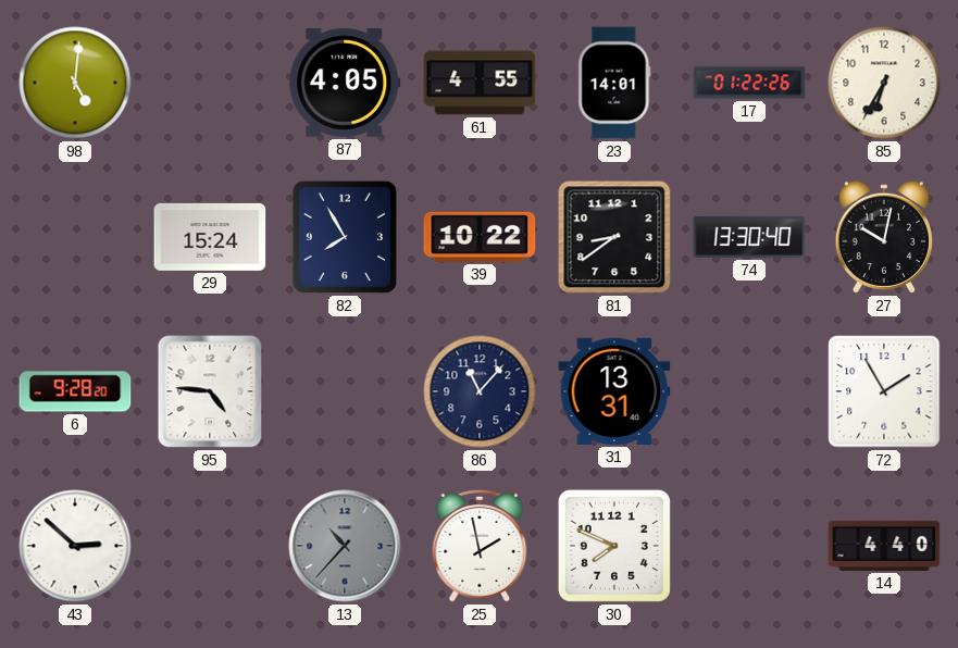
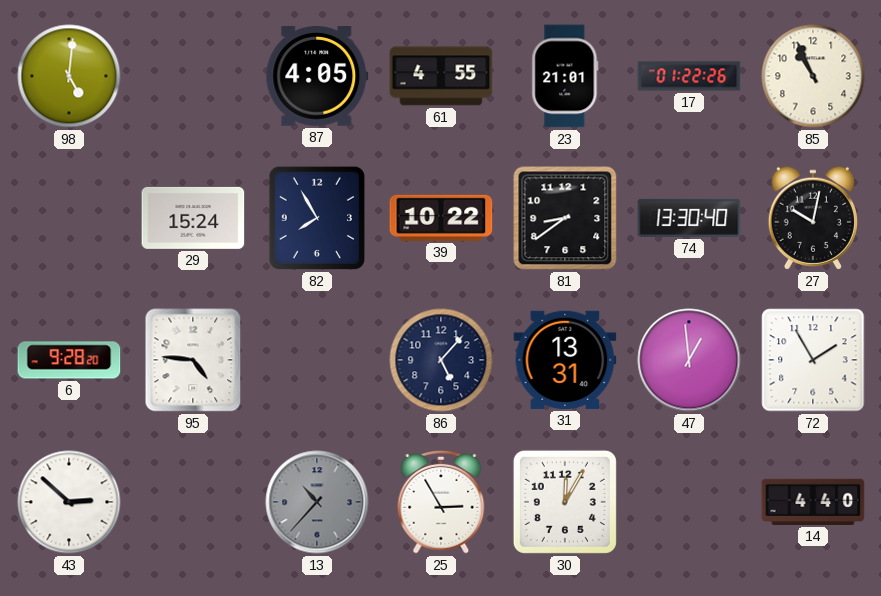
23: 14:01 -> 21:01
85: 6:35 -> 10:56
86: 11:07 -> 5:07
47: none -> 12:59
25: 1:58 -> 2:55
30: 7:49 -> 12:05
